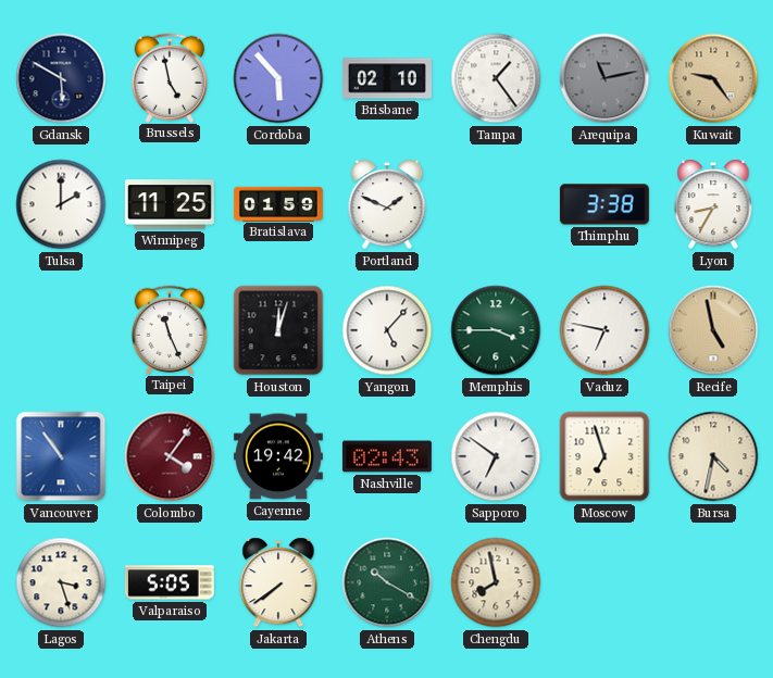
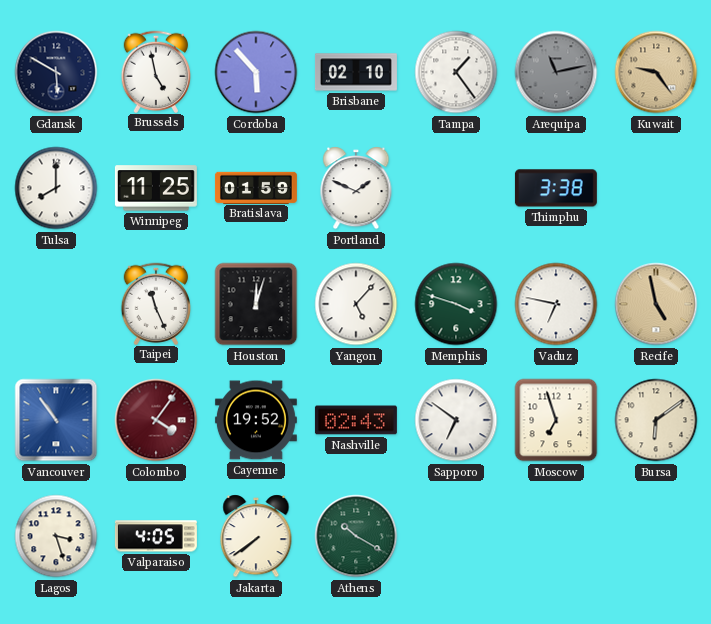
Tulsa: 2:00 -> 8:00
Lyon: 8:35 -> none
Memphis: 3:45 -> 3:48
Cayenne: 19:42 -> 19:52
Bursa: 4:32 -> 6:09
Valparaiso: 5:05 -> 4:05
Chengdu: 7:58 -> none
